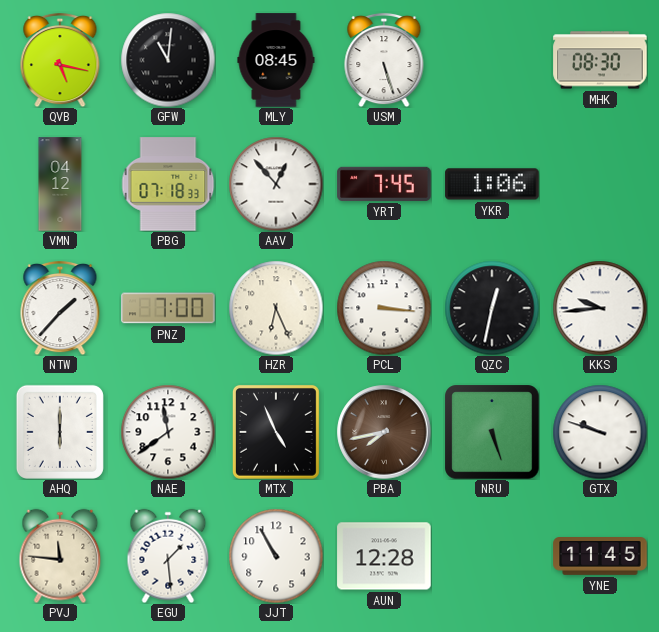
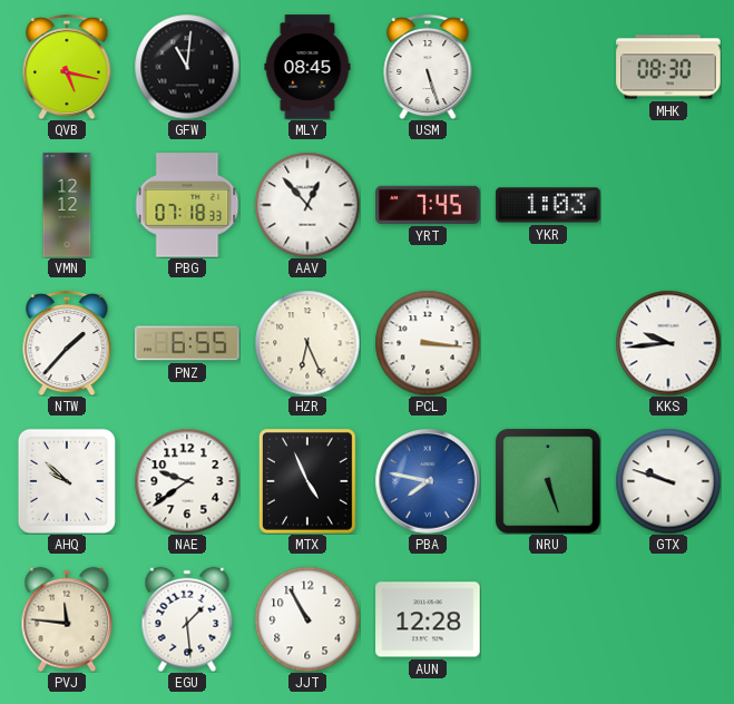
VMN: 04:12 -> 12:12
YKR: 1:06 -> 1:03
PNZ: 7:00 -> 6:55
QZC: 12:32 -> none
AHQ: 6:00 -> 9:52
NAE: 11:39 -> 9:39
PBA: 7:43 -> 7:47
PBA dial: brown -> blue
YNE: 11:45 -> none
